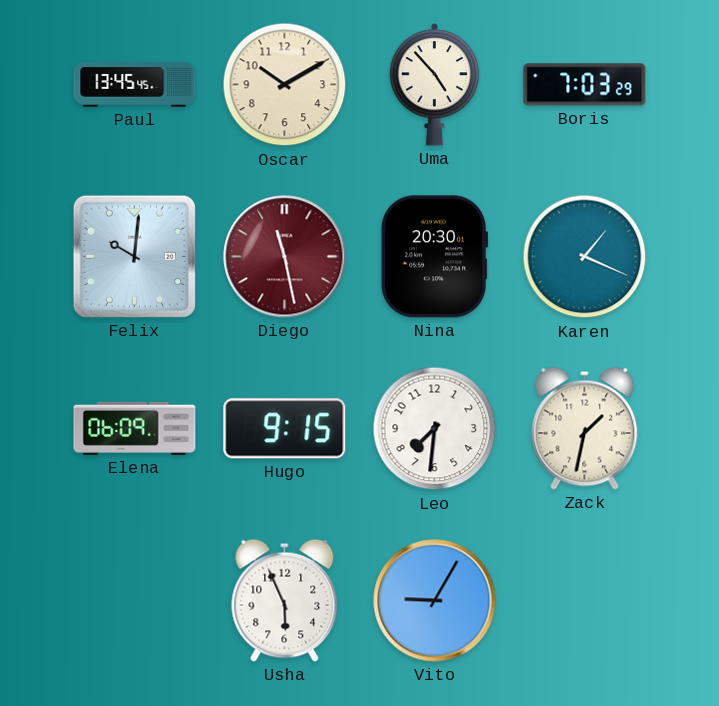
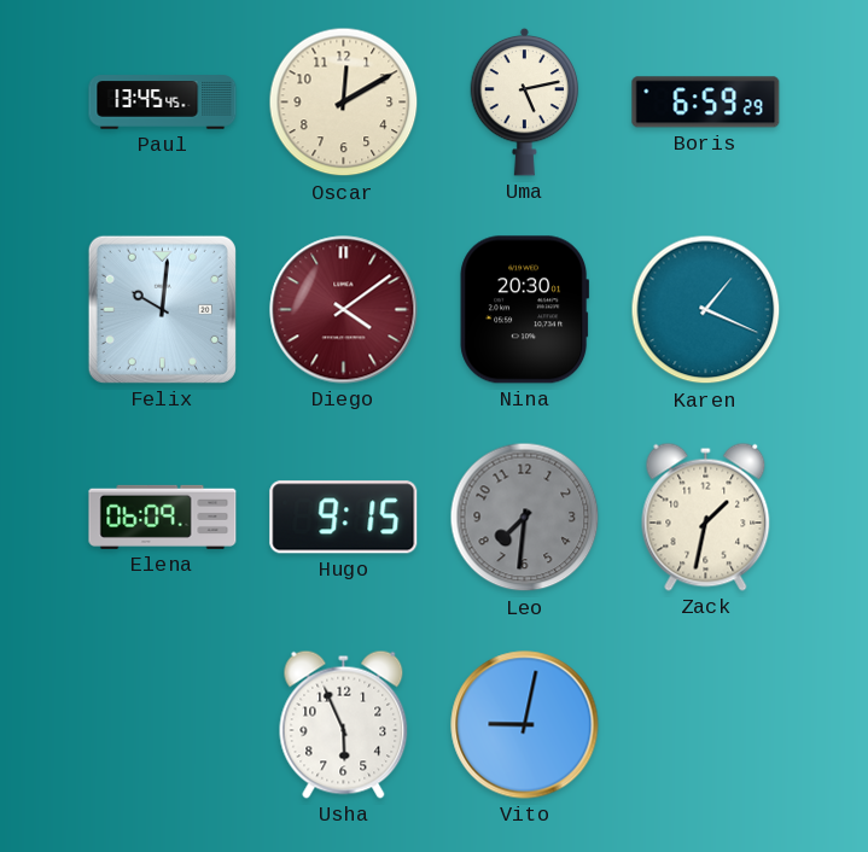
Oscar: 10:10 -> 12:10
Uma: 4:53 -> 5:13
Boris: 7:03 -> 6:59
Diego: 11:28 -> 4:09
Leo dial: white -> grey
Vito: 9:05 -> 9:02
